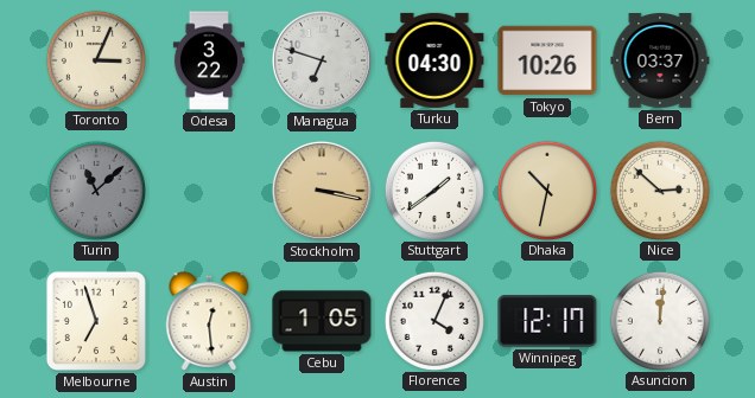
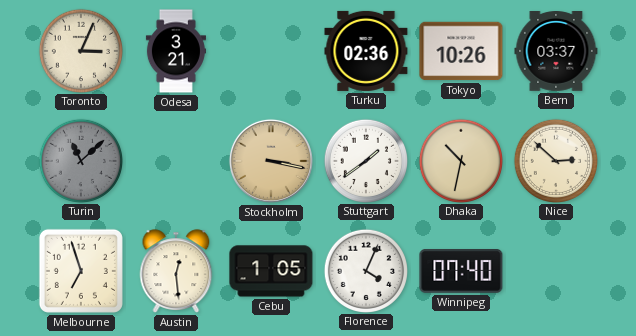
Odesa: 3:22 -> 3:21
Managua: 6:48 -> none
Turku: 04:30 -> 02:36
Winnipeg: 12:17 -> 07:40
Asuncion: 12:01 -> none
